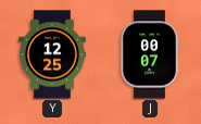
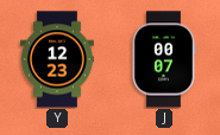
Y: 12:25 -> 12:23
